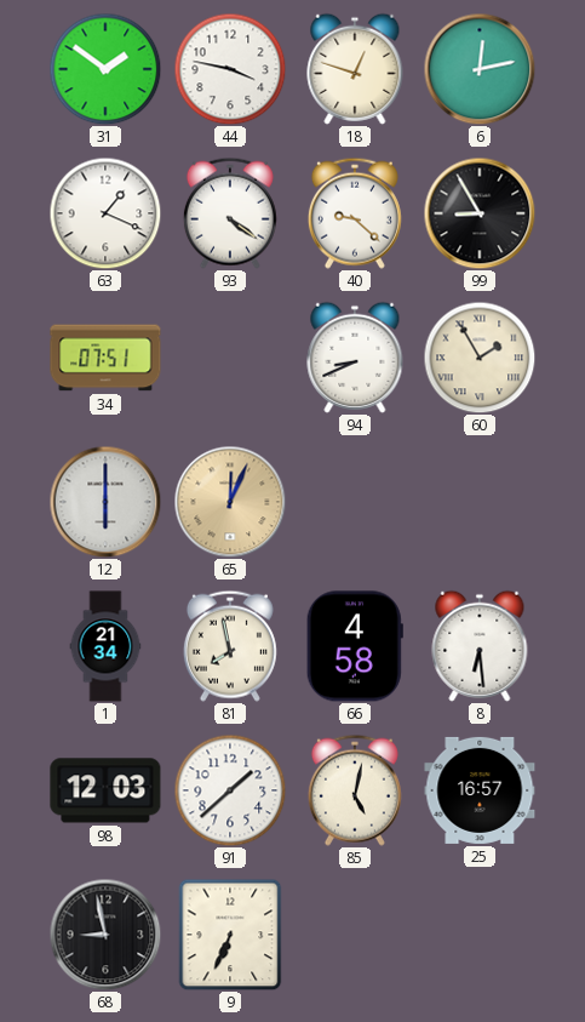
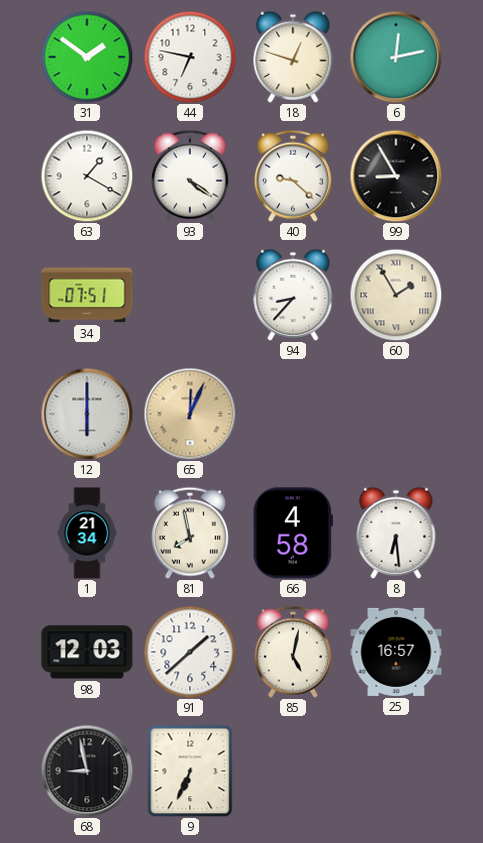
44: 3:47 -> 6:47
63: 1:19 -> 1:20
94: 8:41 -> 8:37
